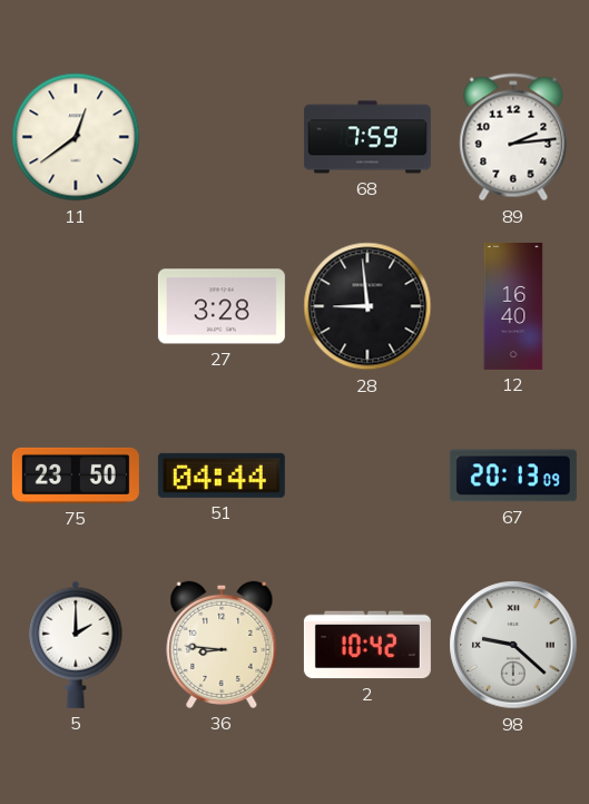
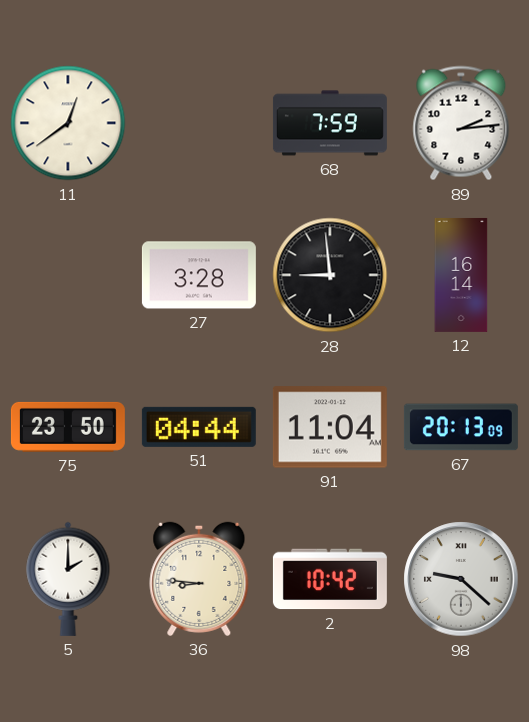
12: 16:40 -> 16:14
91: none -> 11:04
